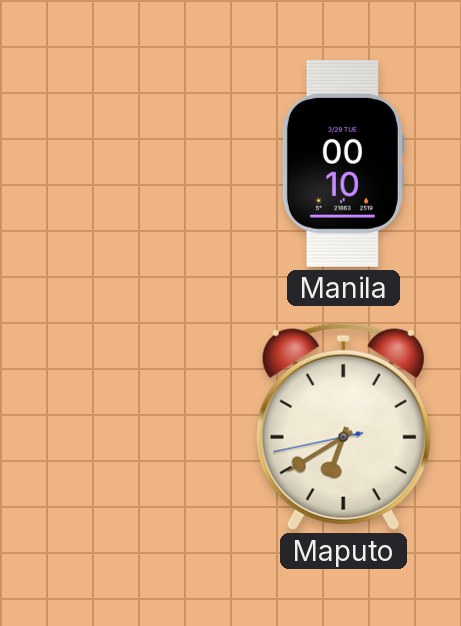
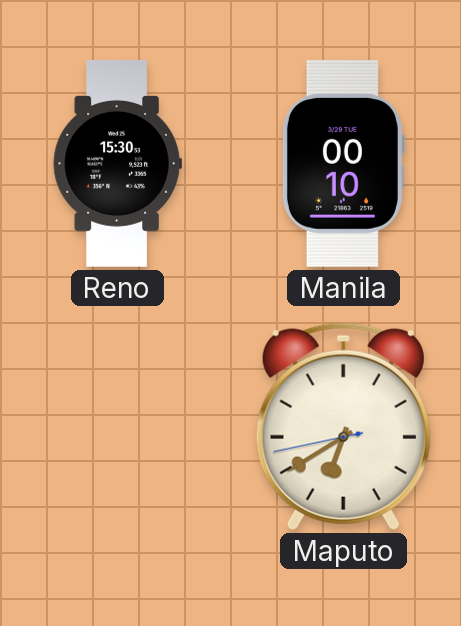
Reno: none -> 15:30
